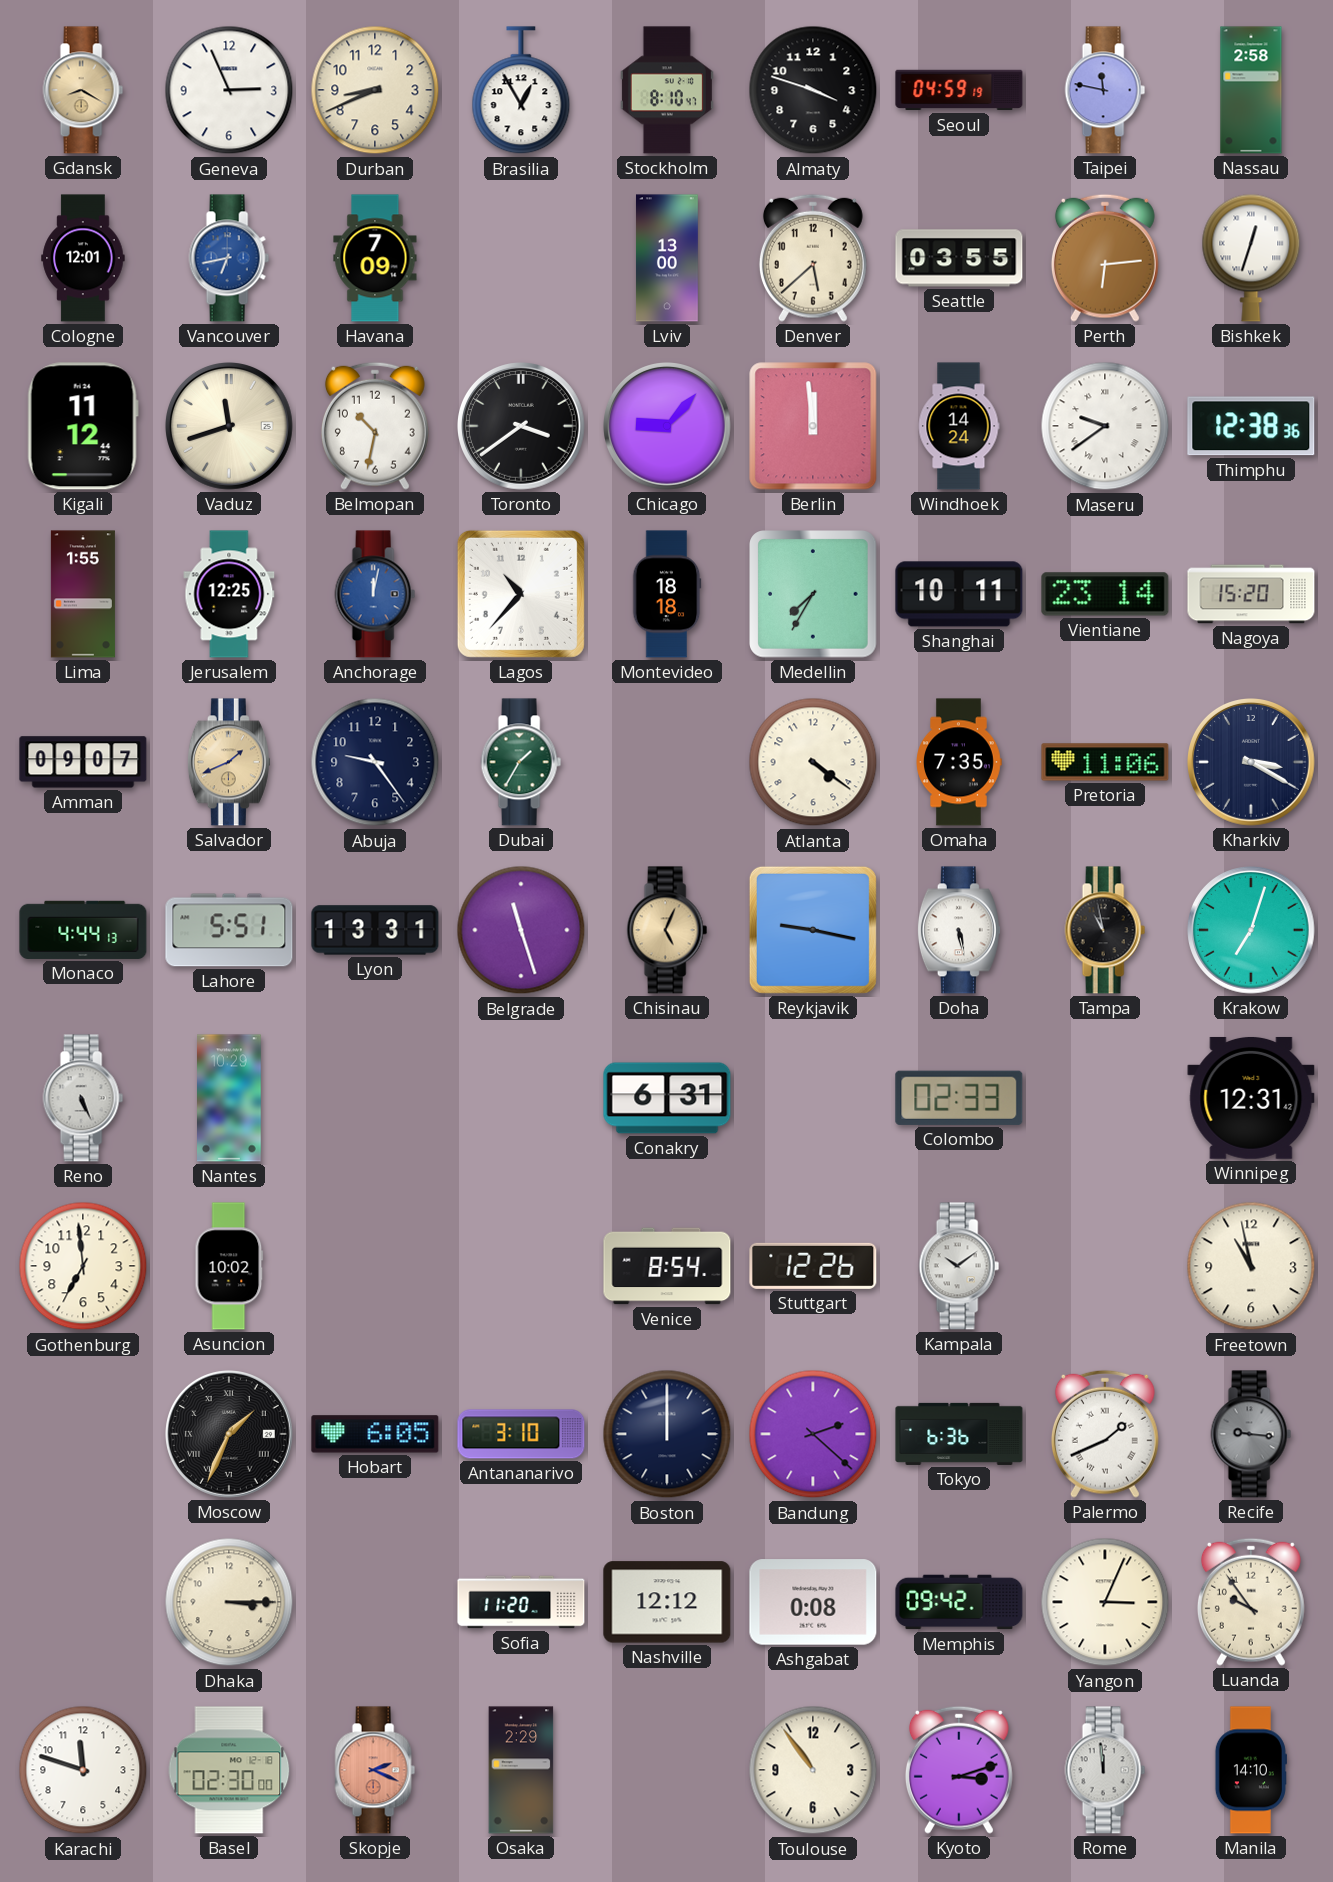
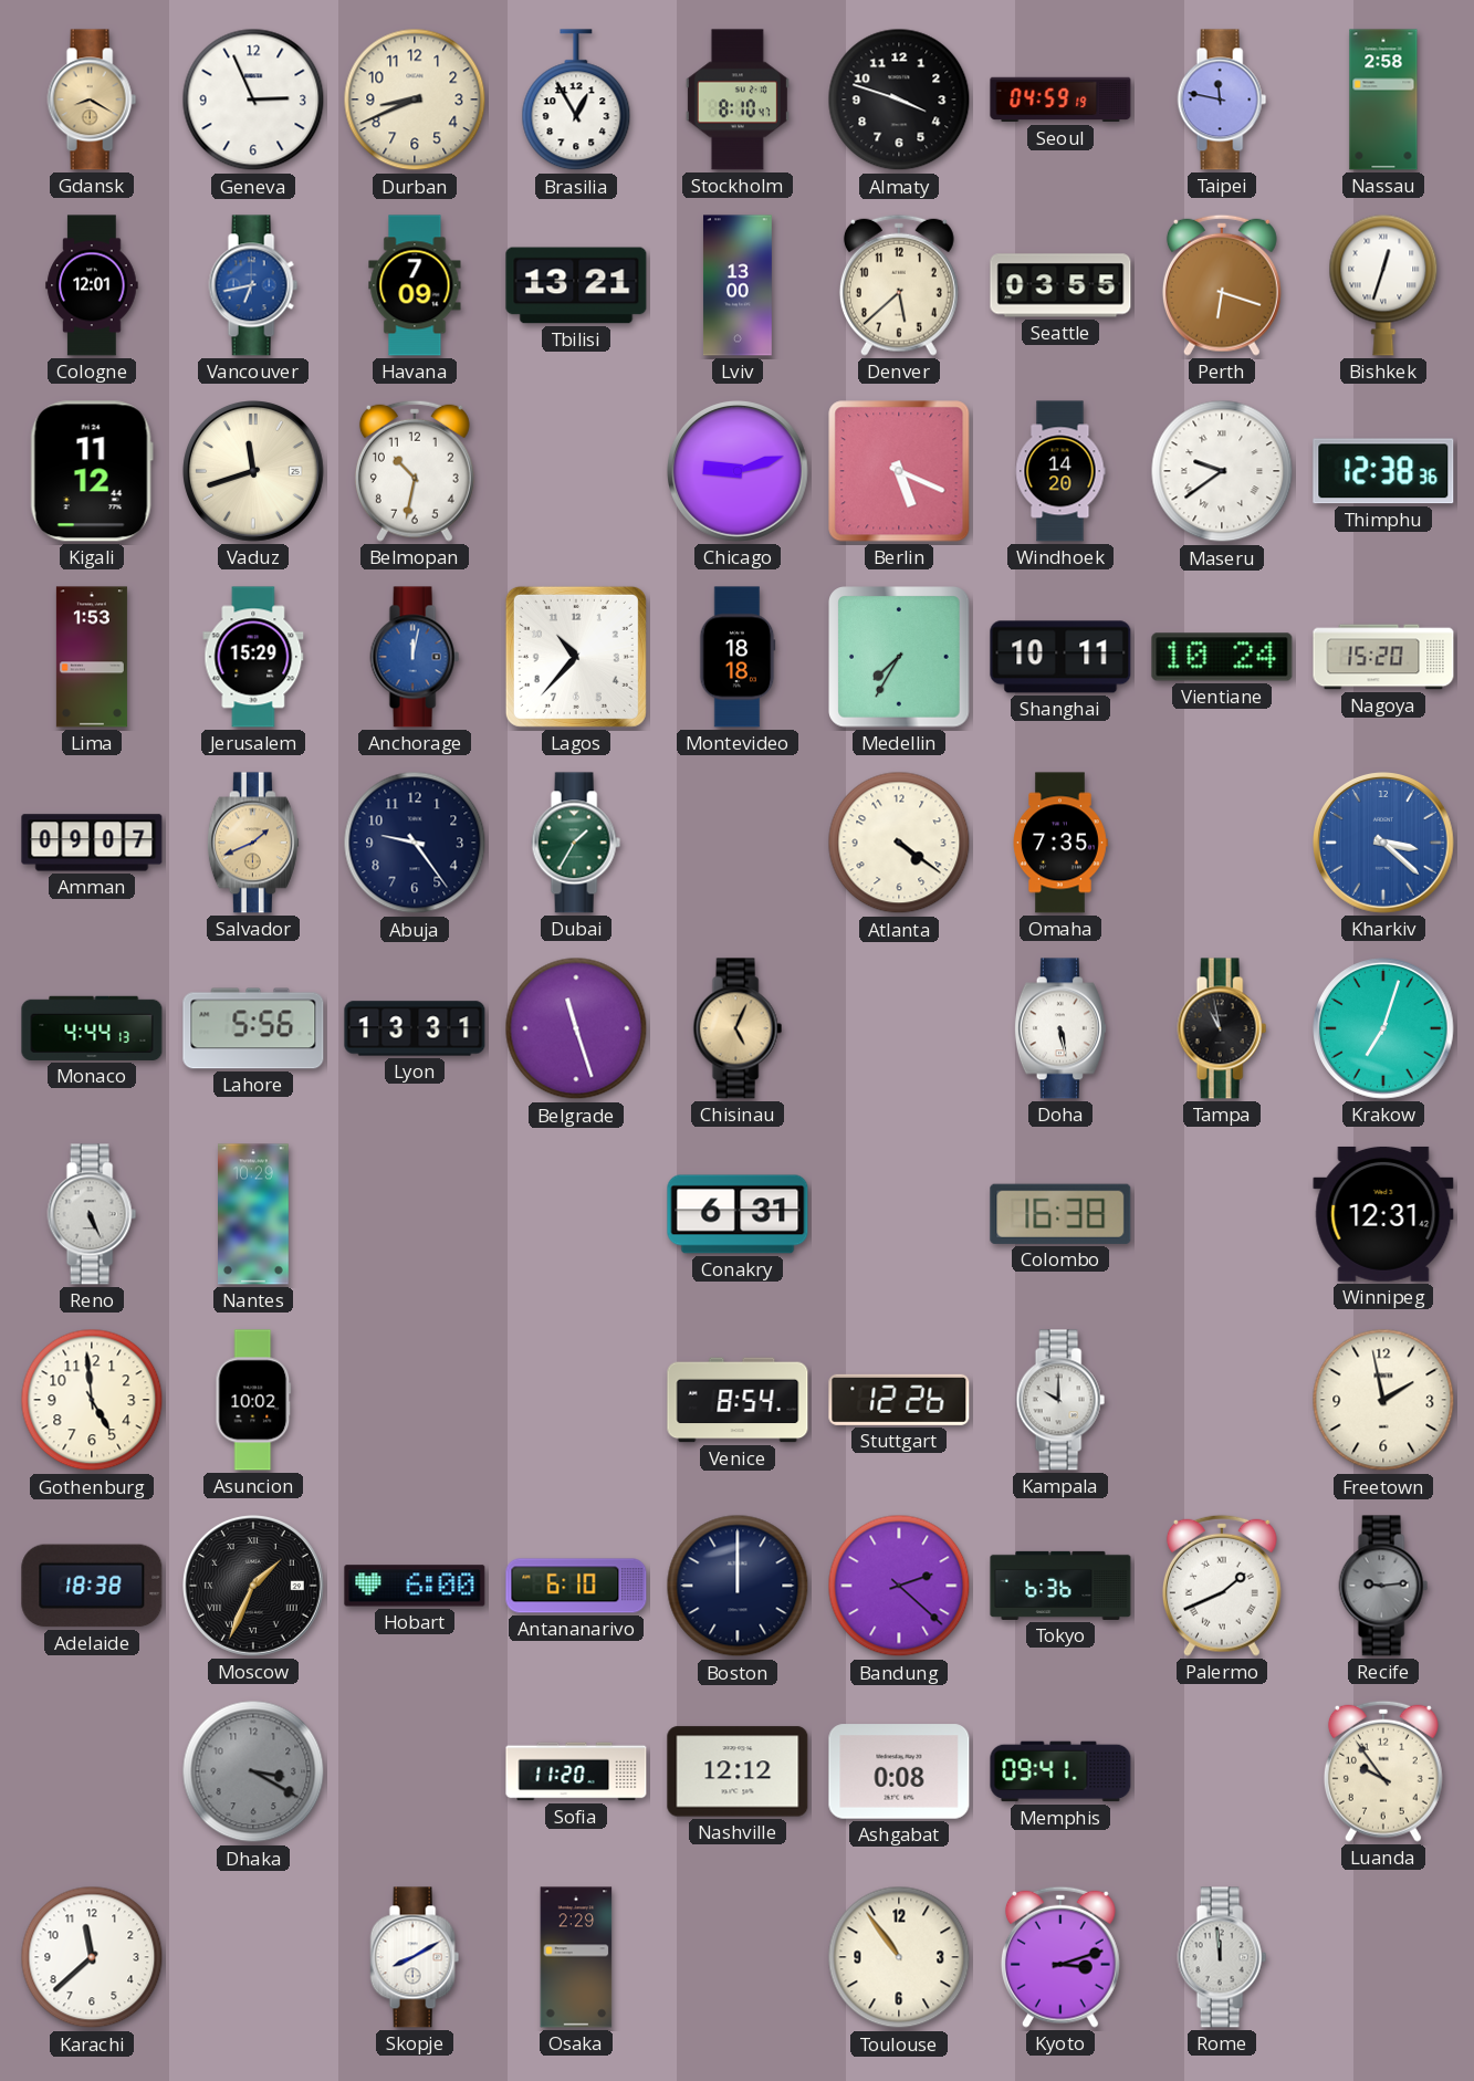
Tbilisi: none -> 13:21
Perth: 6:14 -> 6:18
Toronto: 3:39 -> none
Chicago: 9:07 -> 9:12
Berlin: 11:59 -> 5:19
Windhoek: 14:24 -> 14:20
Lima: 1:55 -> 1:53
Jerusalem: 12:25 -> 15:29
Vientiane: 23:14 -> 10:24
Pretoria: 11:06 -> none
Kharkiv: 3:20 -> 3:22
Kharkiv dial: navy -> blue
Lahore: 5:51 -> 5:56
Reykjavik: 9:17 -> none
Colombo: 02:33 -> 16:38
Gothenburg: 6:59 -> 4:59
Kampala: 10:09 -> 10:00
Freetown: 10:58 -> 1:58
Adelaide: none -> 18:38
Hobart: 6:05 -> 6:00
Antananarivo: 3:10 -> 6:10
Recife: 9:16 -> 9:14
Dhaka: 3:15 -> 3:20
Dhaka dial: cream -> grey
Memphis: 09:42 -> 09:41
Yangon: 3:04 -> none
Karachi: 11:48 -> 11:38
Basel: 02:30 -> none
Skopje: 2:19 -> 8:10
Skopje dial: salmon -> white
Manila: 14:10 -> none
